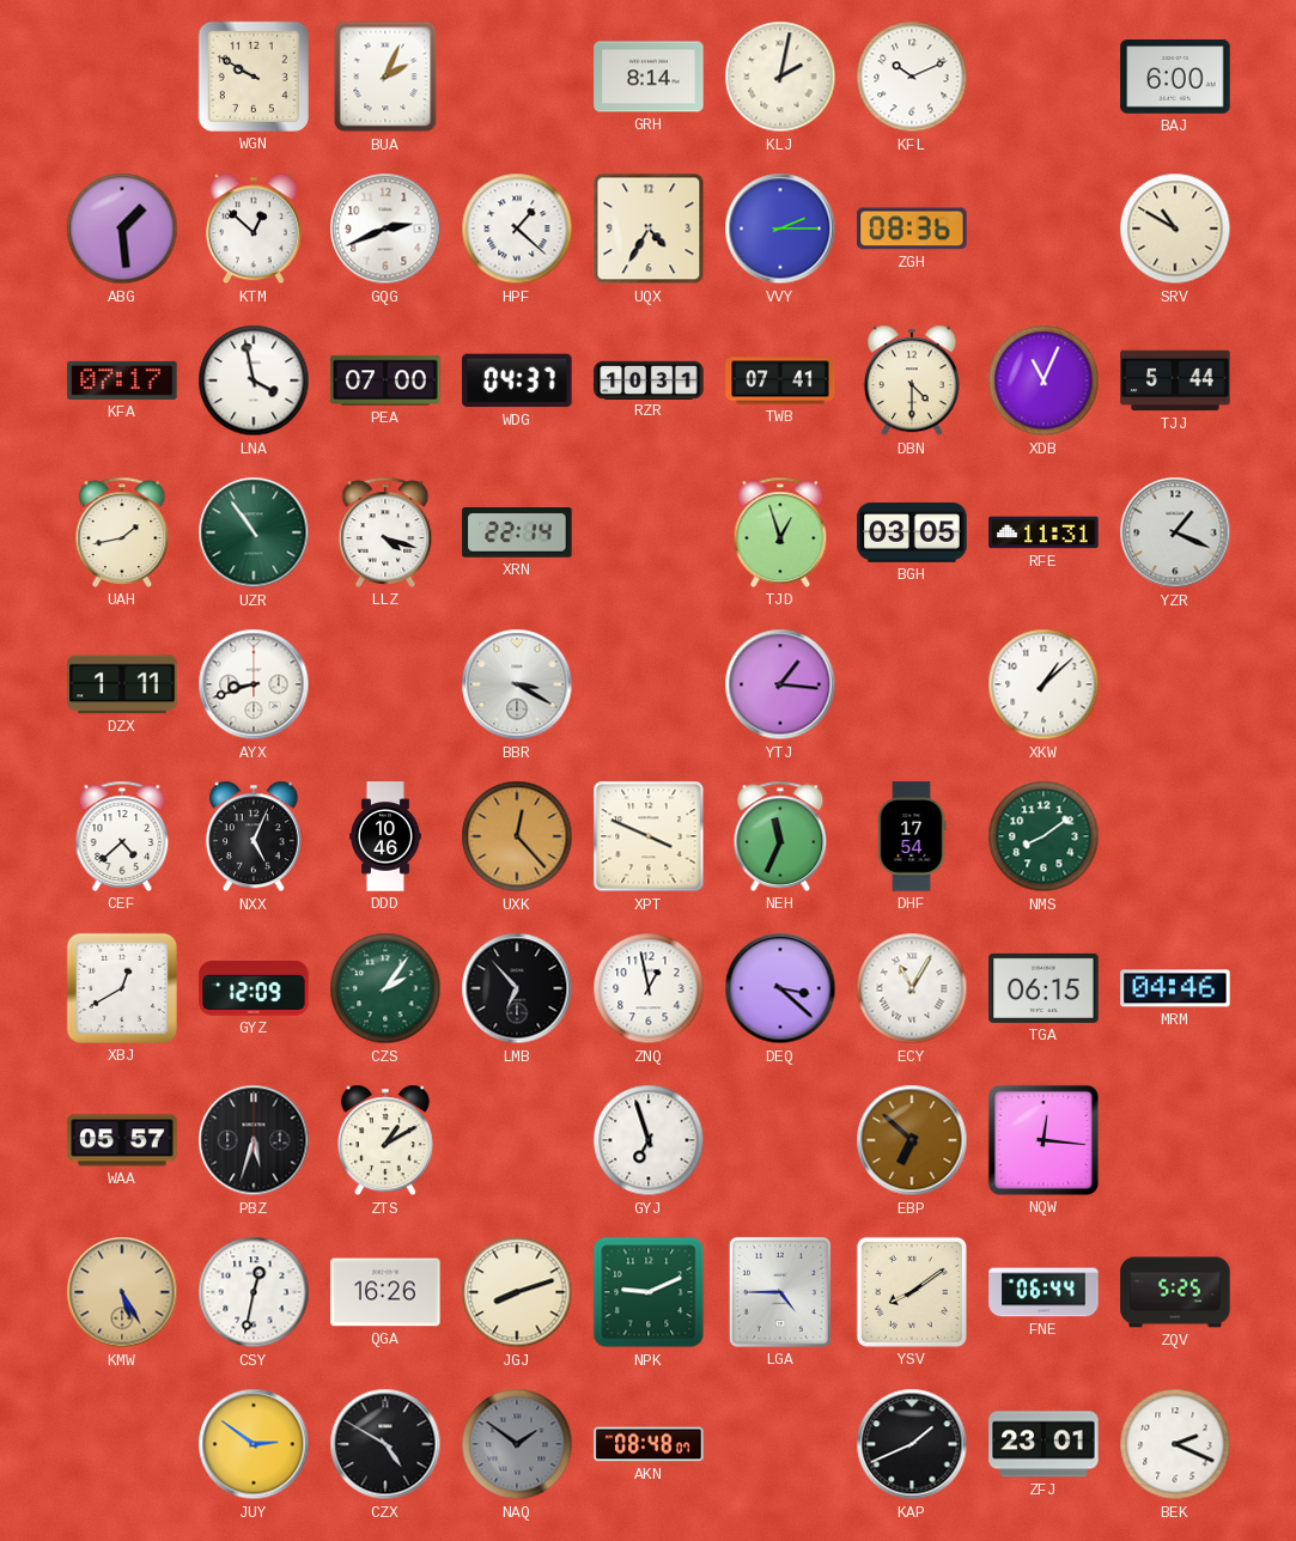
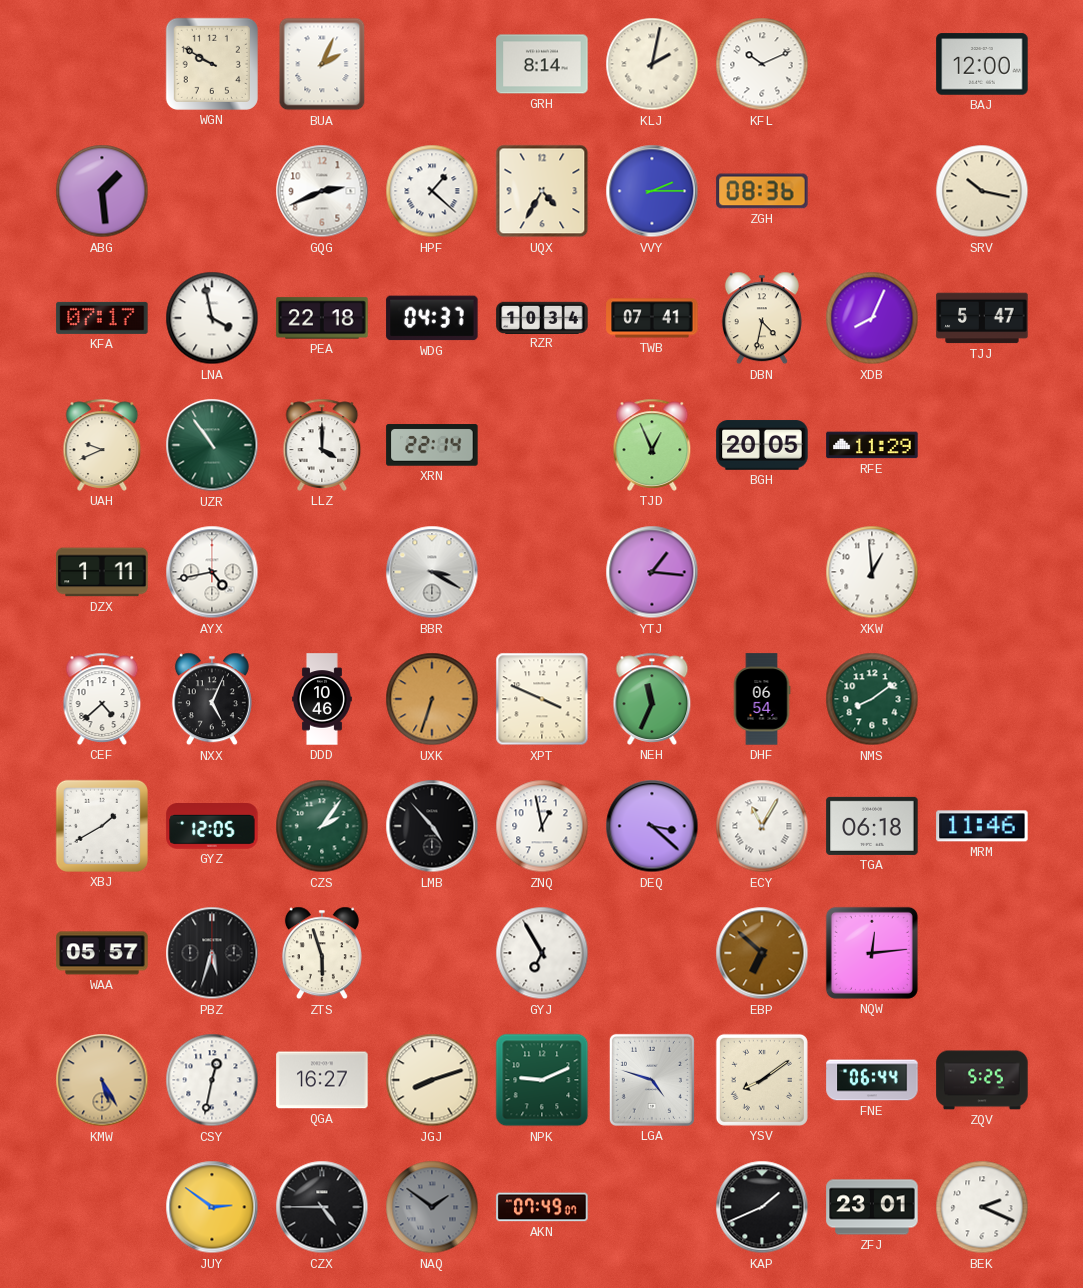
BAJ: 6:00 -> 12:00
KTM: 12:52 -> none
SRV: 10:50 -> 10:17
PEA: 07:00 -> 22:18
RZR: 10:31 -> 10:34
DBN: 4:30 -> 4:32
XDB: 11:04 -> 8:04
TJJ: 5:44 -> 5:47
UAH: 1:43 -> 9:41
LLZ: 4:18 -> 4:00
TJD: 12:57 -> 12:56
BGH: 03:05 -> 20:05
RFE: 11:31 -> 11:29
YZR: 1:19 -> none
AYX: 8:42 -> 4:43
XKW: 1:08 -> 12:59
UXK: 12:23 -> 6:33
DHF: 17:54 -> 06:54
XBJ: 12:40 -> 1:40
GYZ: 12:09 -> 12:05
LMB: 6:53 -> 4:53
TGA: 06:15 -> 06:18
MRM: 04:46 -> 11:46
ZTS: 1:10 -> 5:57
GYJ: 6:57 -> 6:55
NQW: 12:16 -> 12:14
QGA: 16:26 -> 16:27
LGA: 4:45 -> 4:48
CZX: 4:50 -> 4:45
AKN: 08:48 -> 07:49
